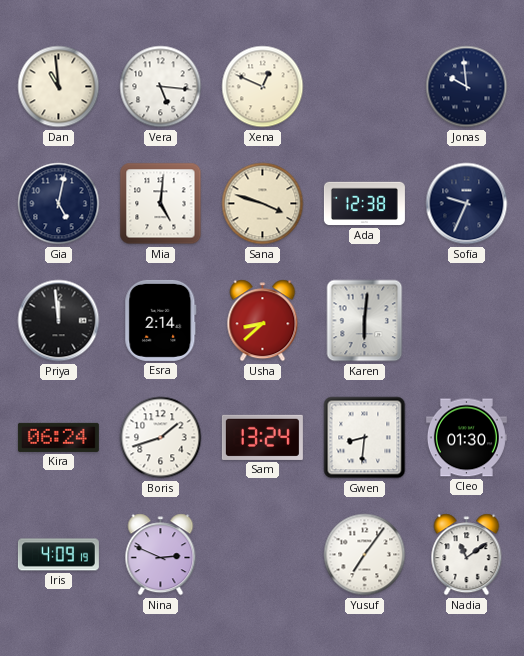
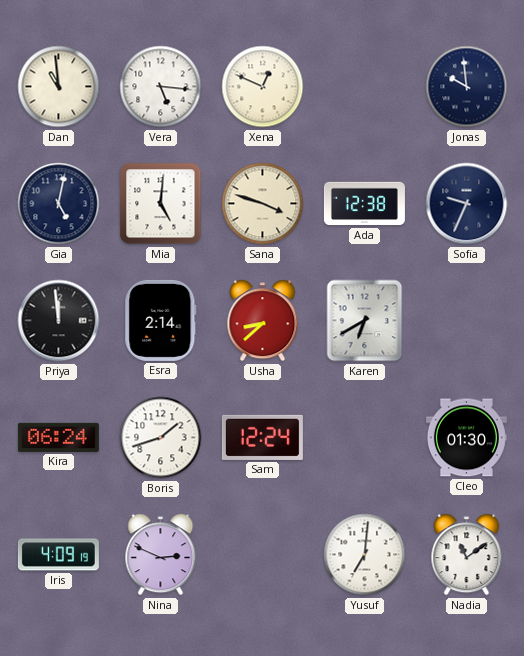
Karen: 6:01 -> 6:40
Sam: 13:24 -> 12:24
Gwen: 8:31 -> none
Yusuf: 7:06 -> 7:01
